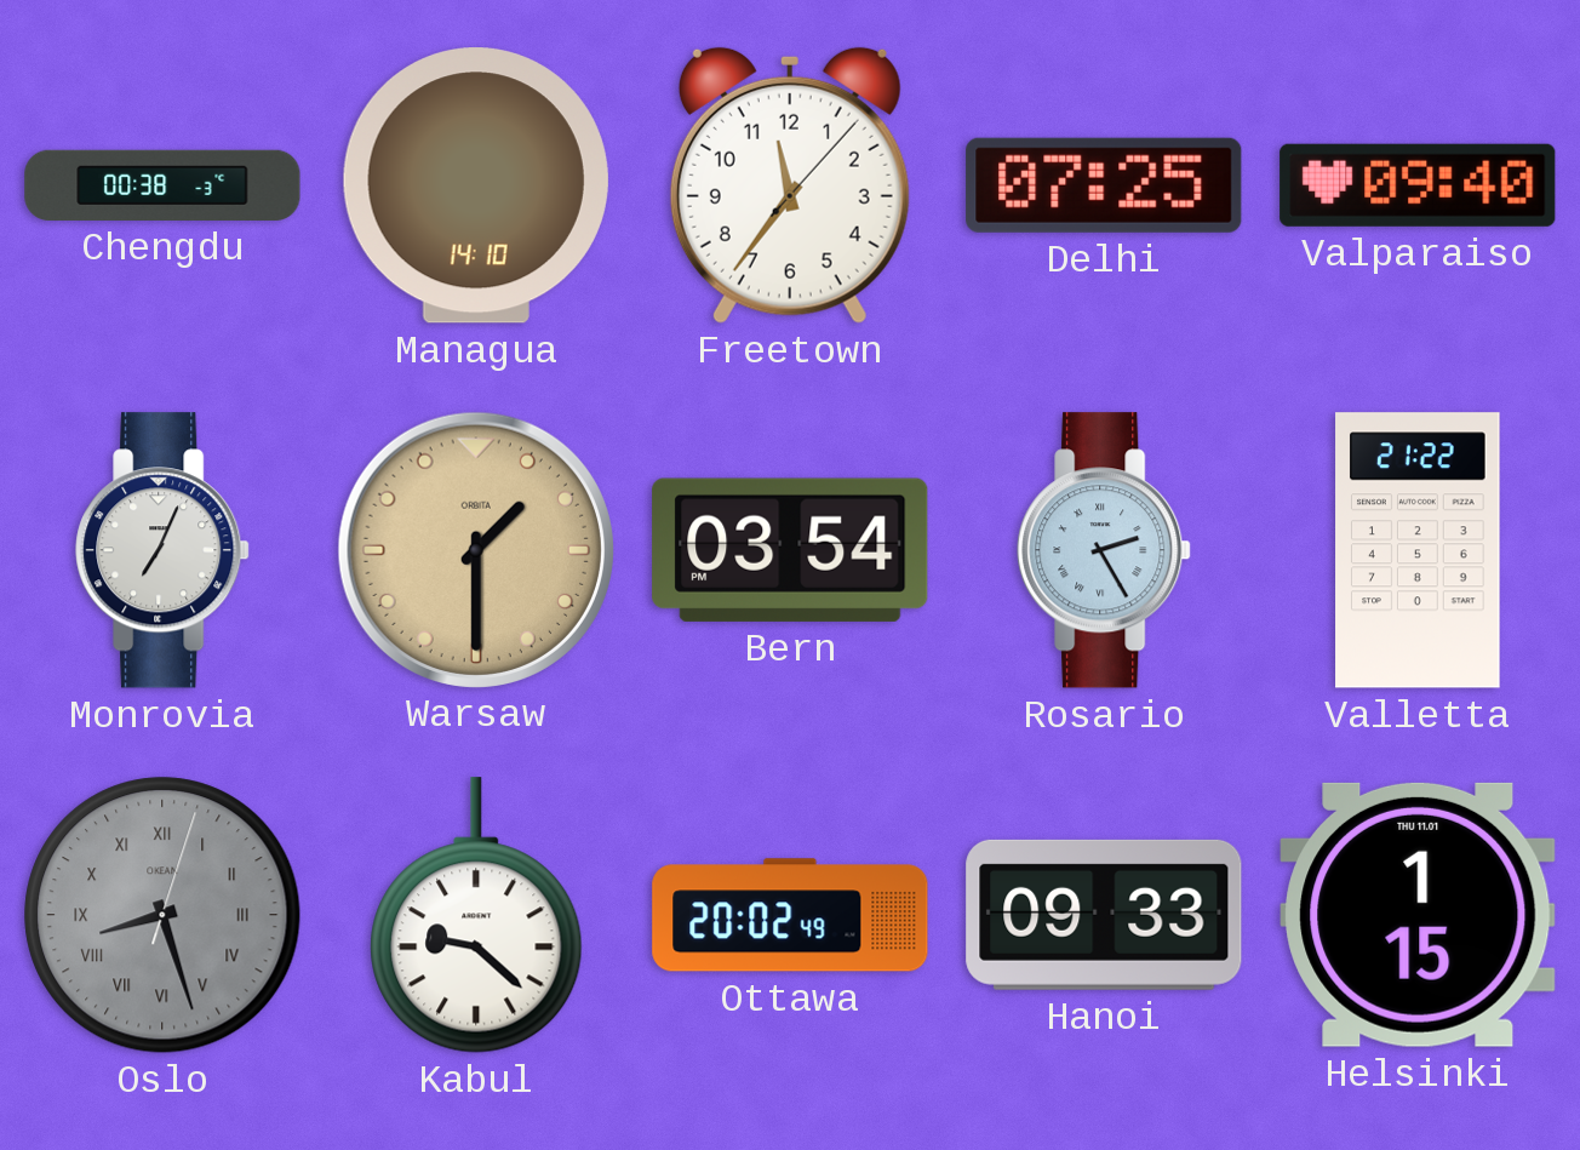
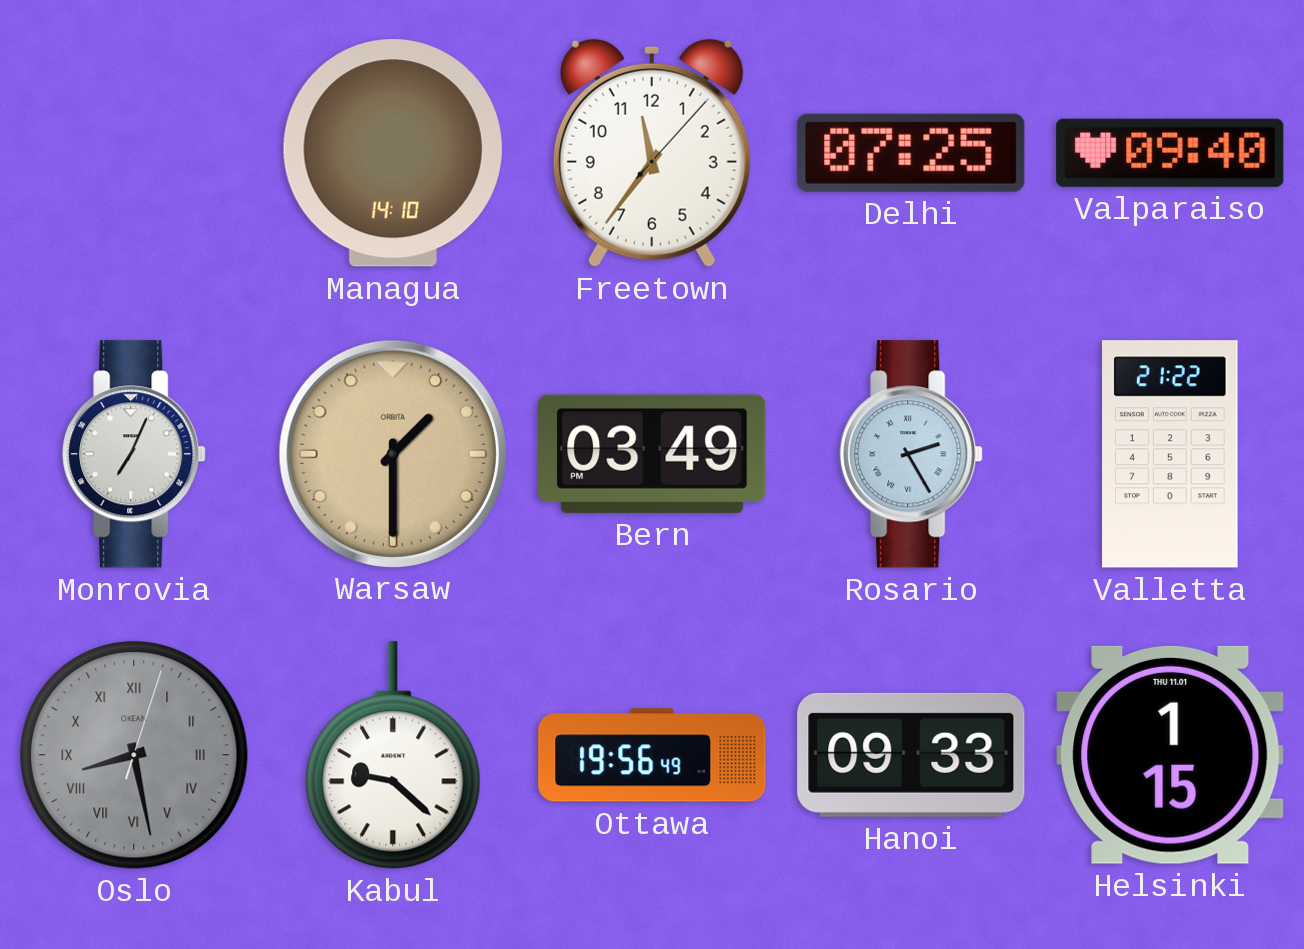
Chengdu: 00:38 -> none
Bern: 03:54 -> 03:49
Oslo: 8:27 -> 8:28
Ottawa: 20:02 -> 19:56
